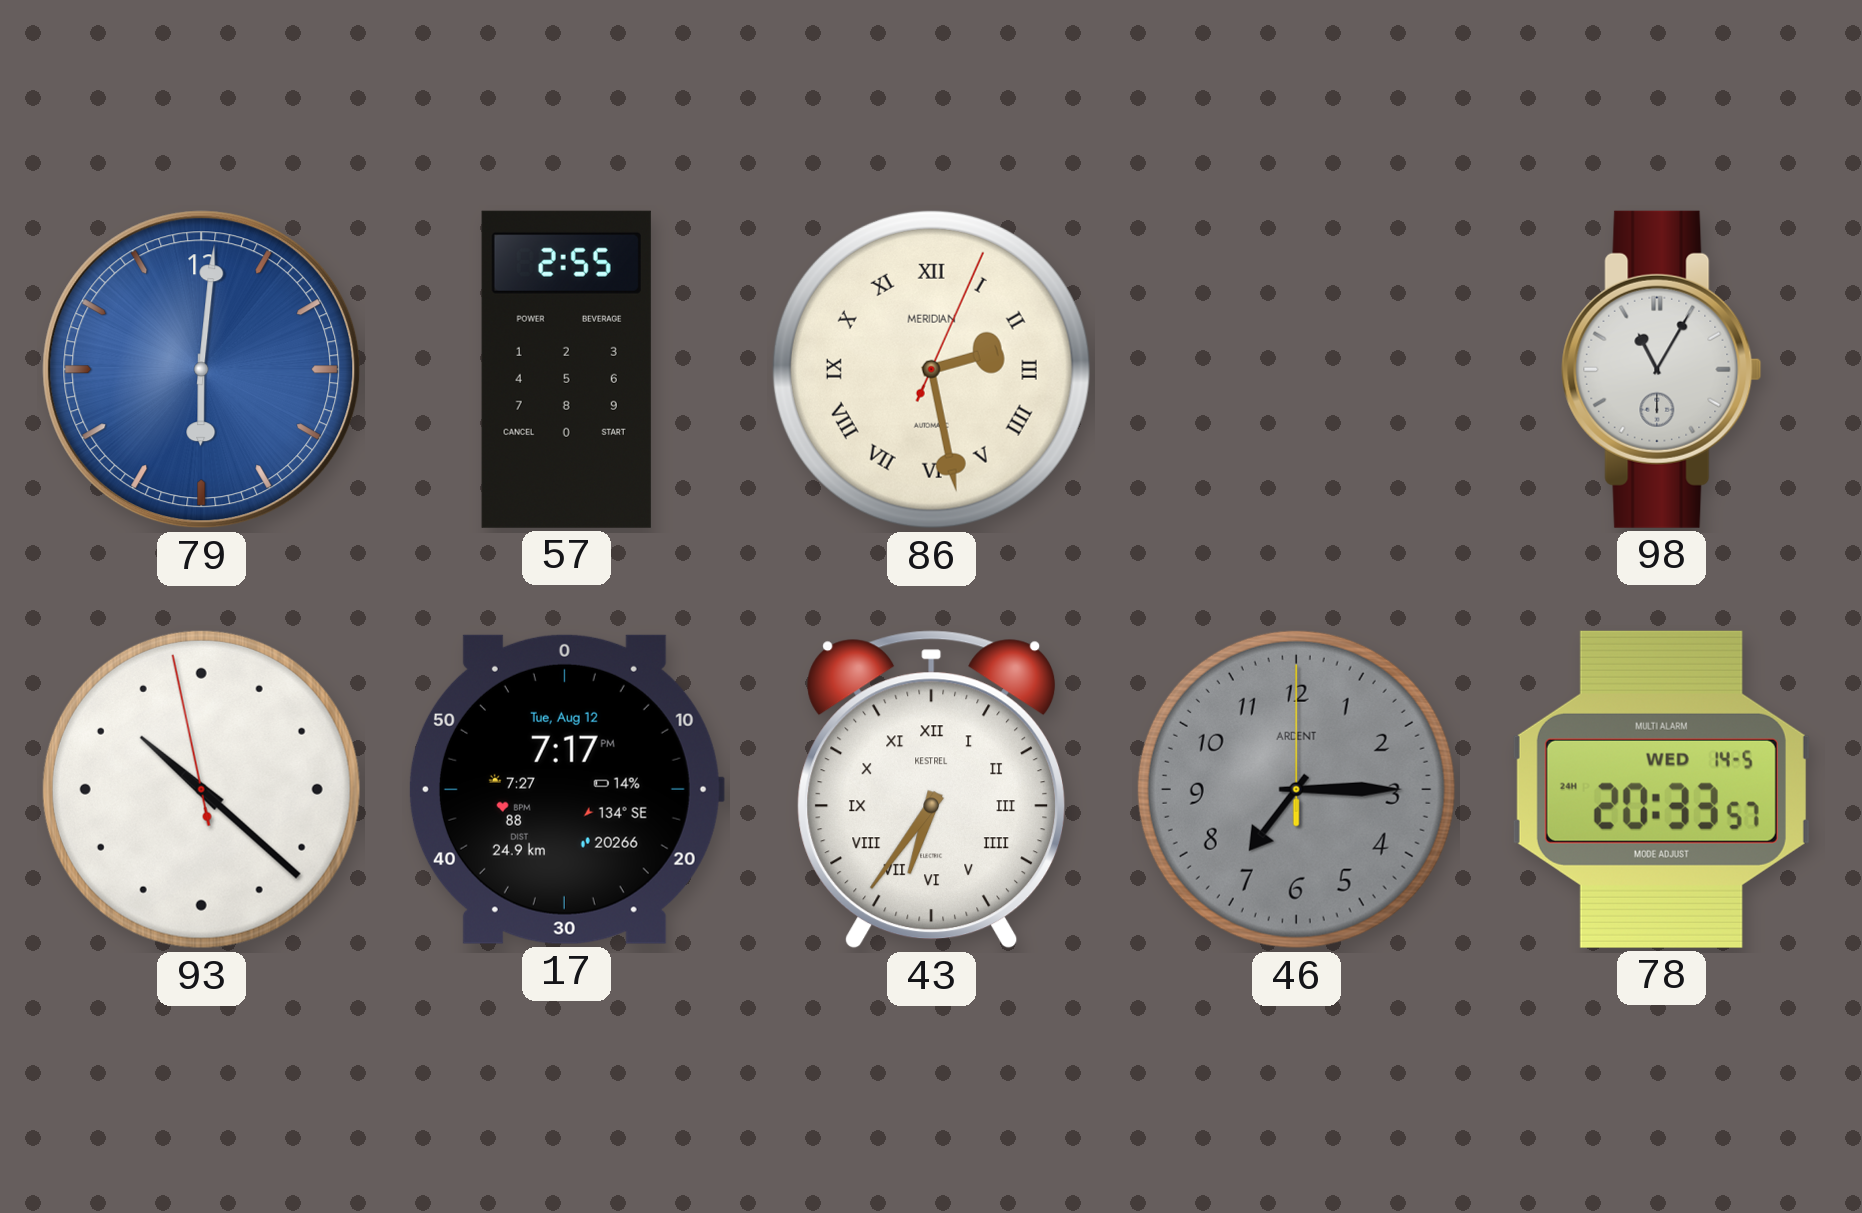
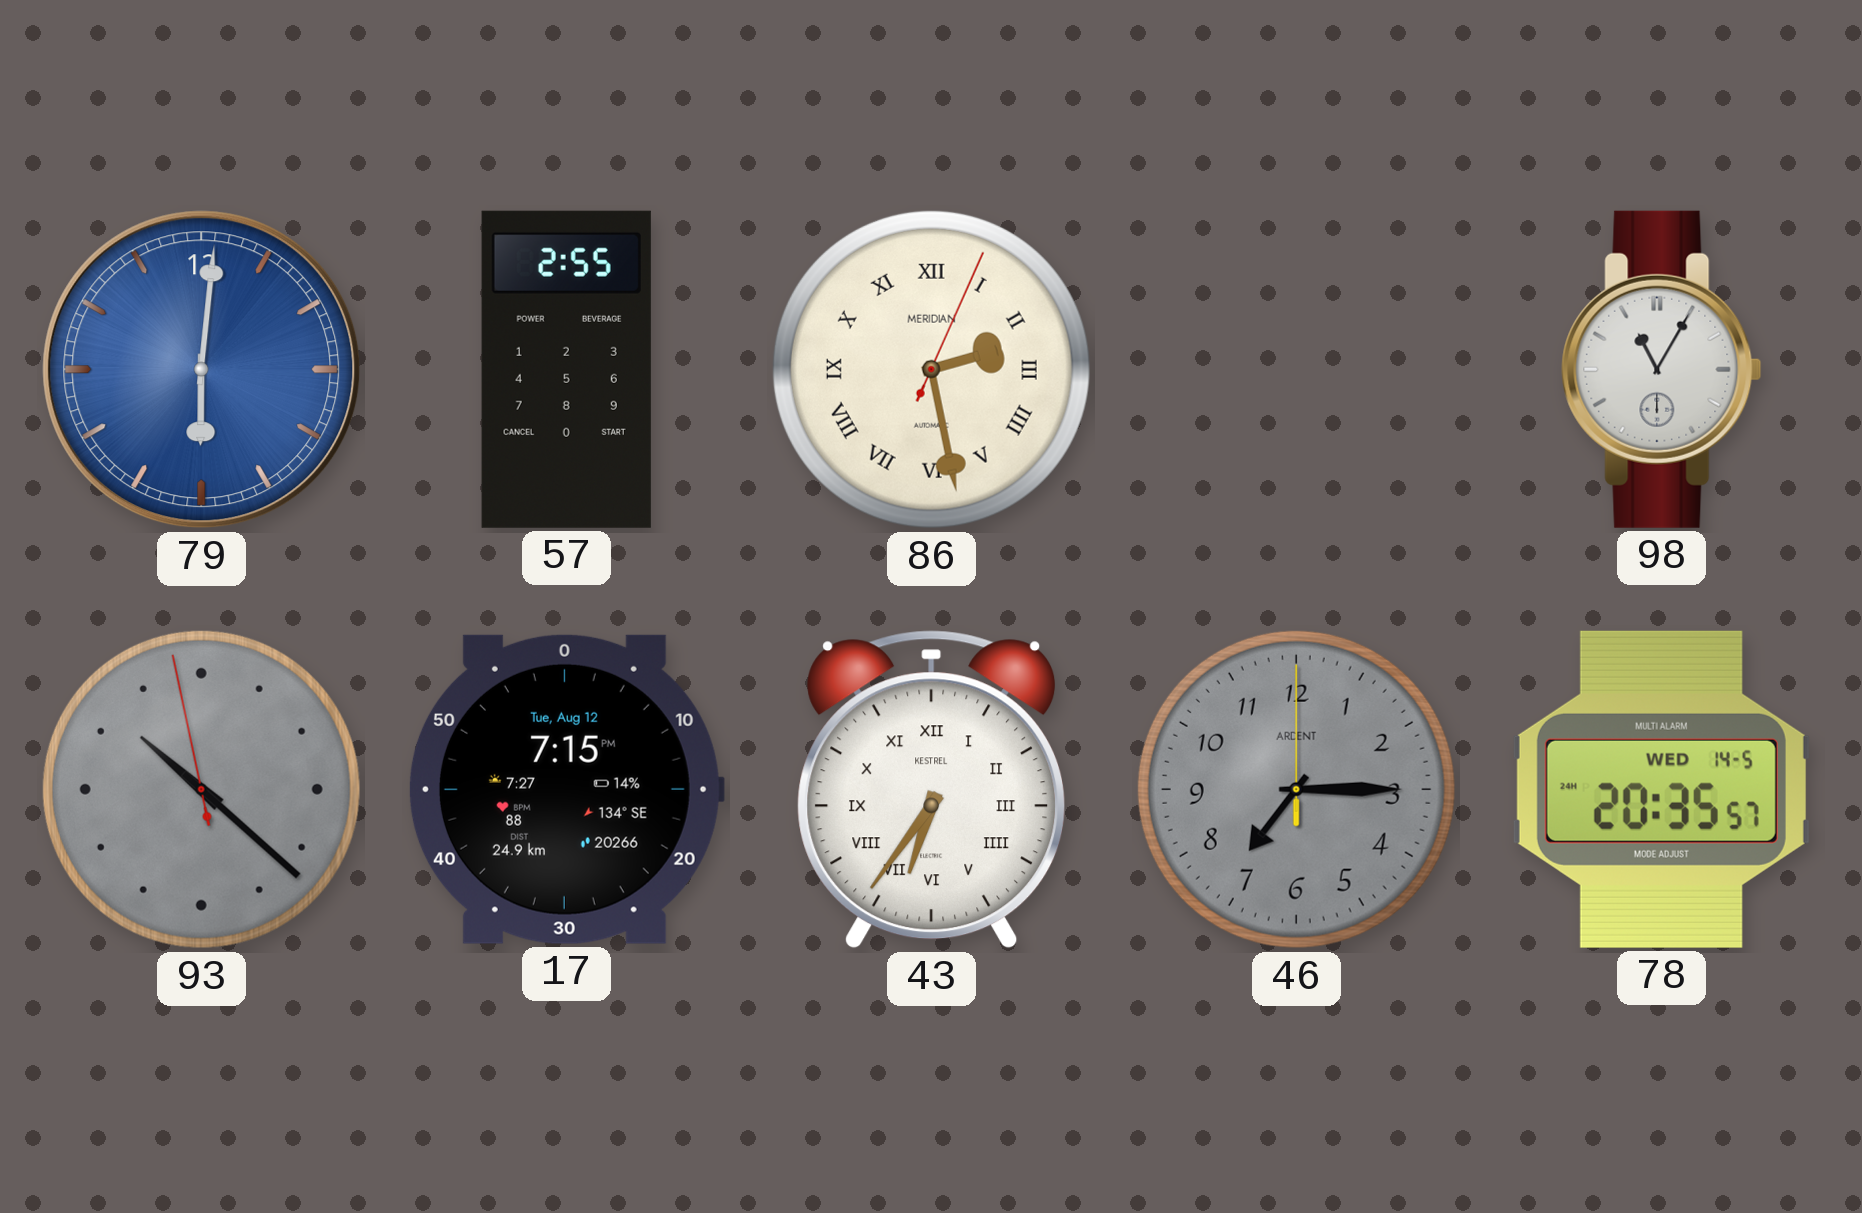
93 dial: white -> grey
17: 7:17 -> 7:15
78: 20:33 -> 20:35
